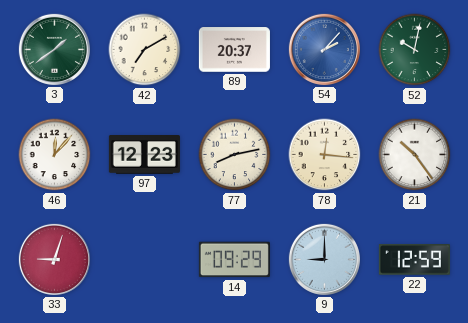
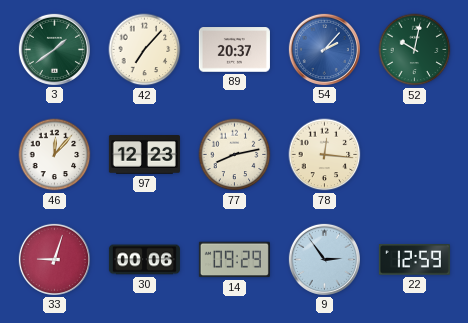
42: 7:10 -> 7:07
21: 10:24 -> none
30: none -> 00:06
9: 9:00 -> 2:54
